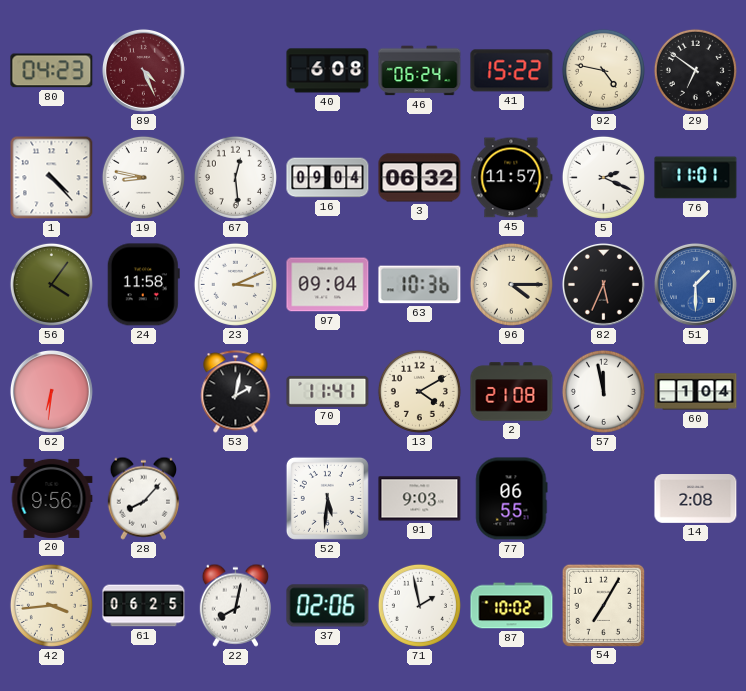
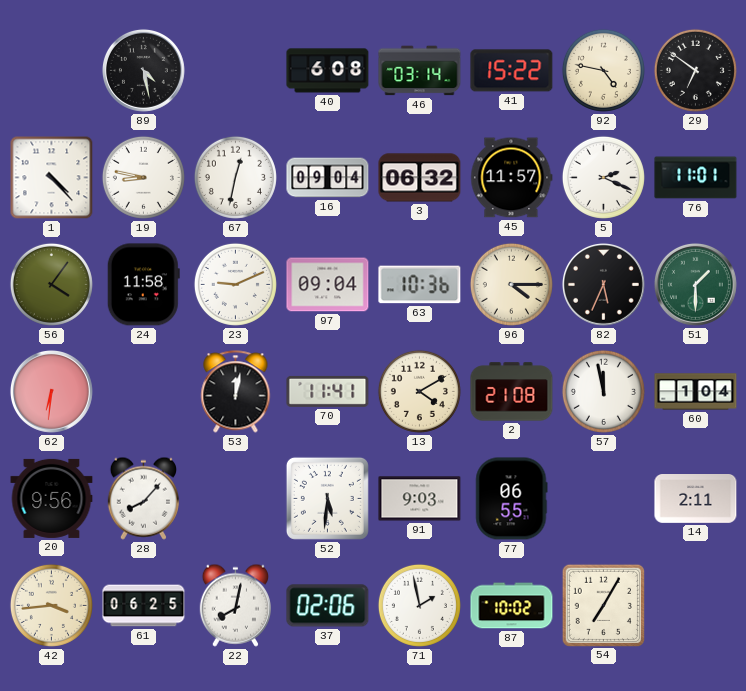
80: 04:23 -> none
89: 4:26 -> 4:28
89 dial: burgundy -> black
46: 06:24 -> 03:14
67: 12:29 -> 12:32
23: 3:11 -> 9:11
51 dial: blue -> green
53: 2:02 -> 12:02
14: 2:08 -> 2:11
